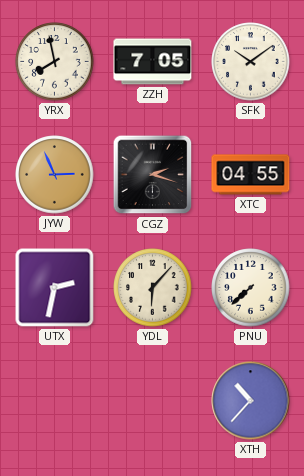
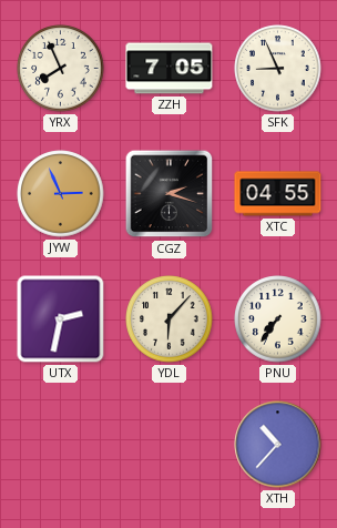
YRX: 7:58 -> 7:56
SFK: 10:09 -> 8:56
PNU: 7:38 -> 7:36
